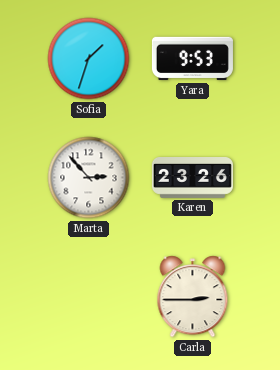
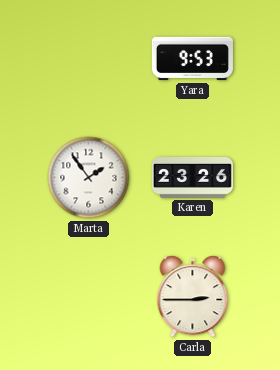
Sofia: 1:33 -> none
Marta: 2:53 -> 1:54
